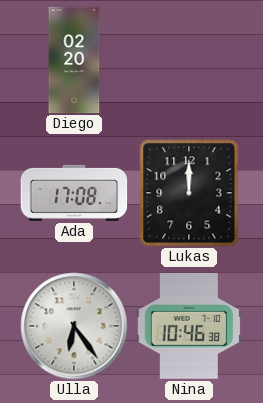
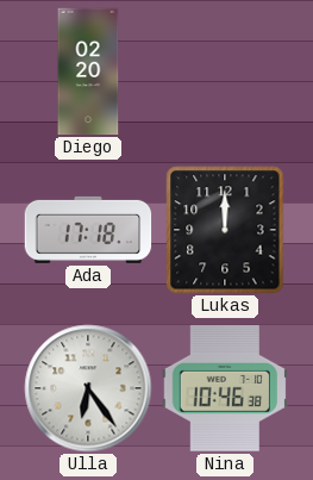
Ada: 17:08 -> 17:18
